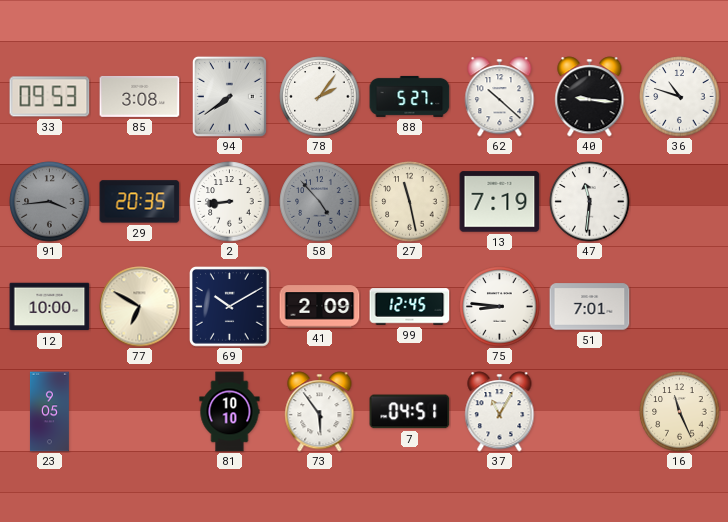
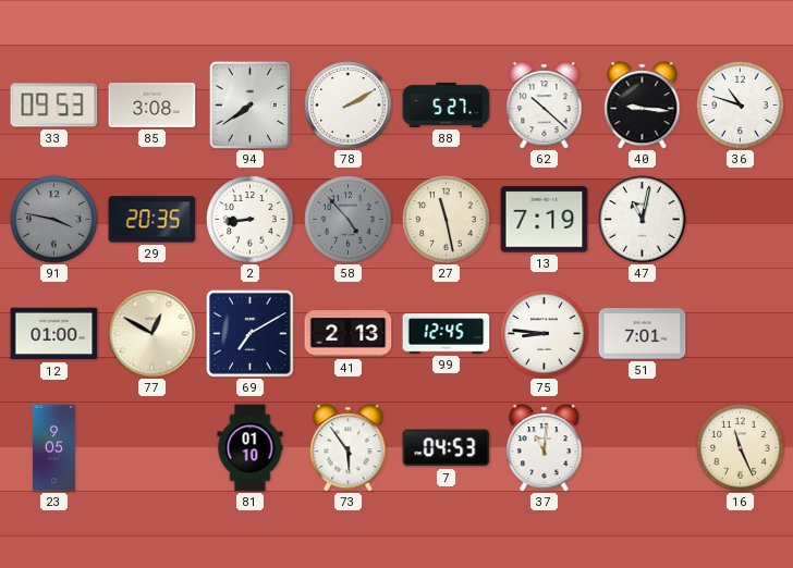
78: 2:06 -> 2:10
91: 3:44 -> 3:47
47: 11:31 -> 11:02
12: 10:00 -> 01:00
77: 6:50 -> 12:50
69: 10:10 -> 7:10
41: 2:09 -> 2:13
81: 10:10 -> 01:10
7: 04:51 -> 04:53
37: 11:05 -> 11:01
